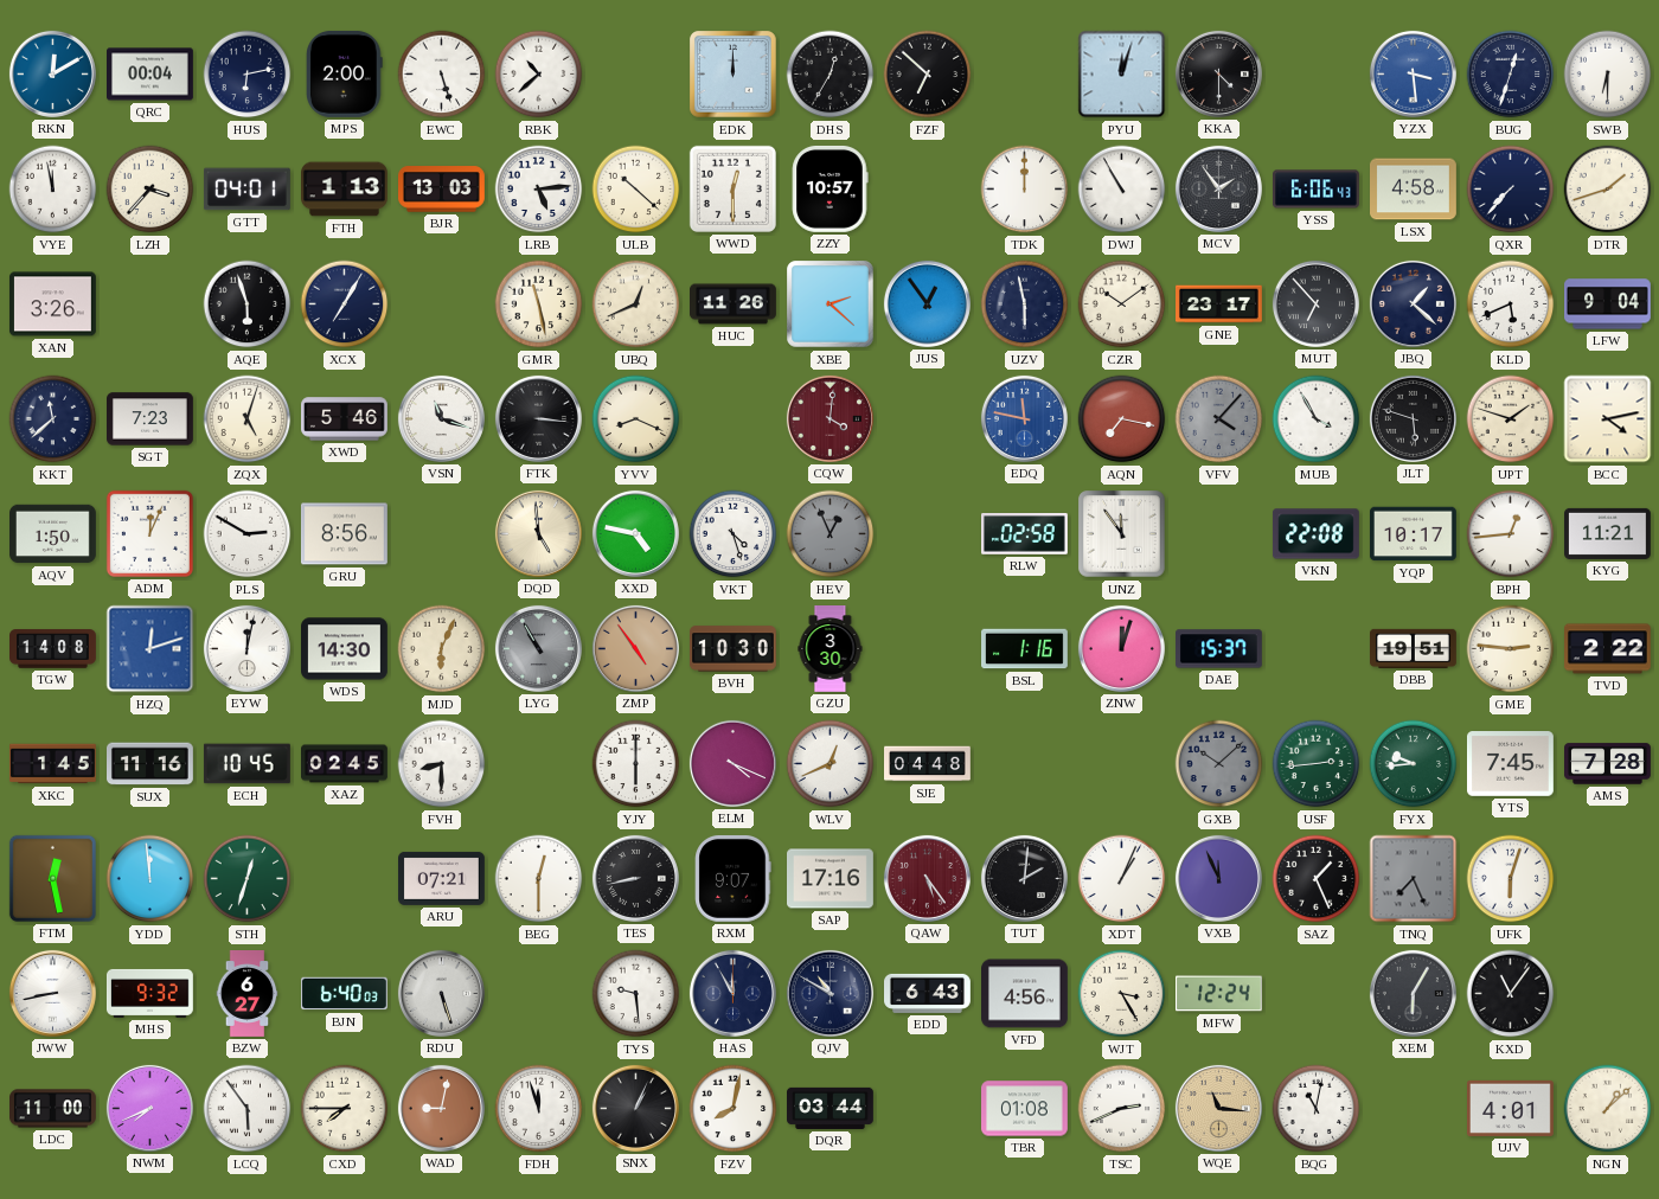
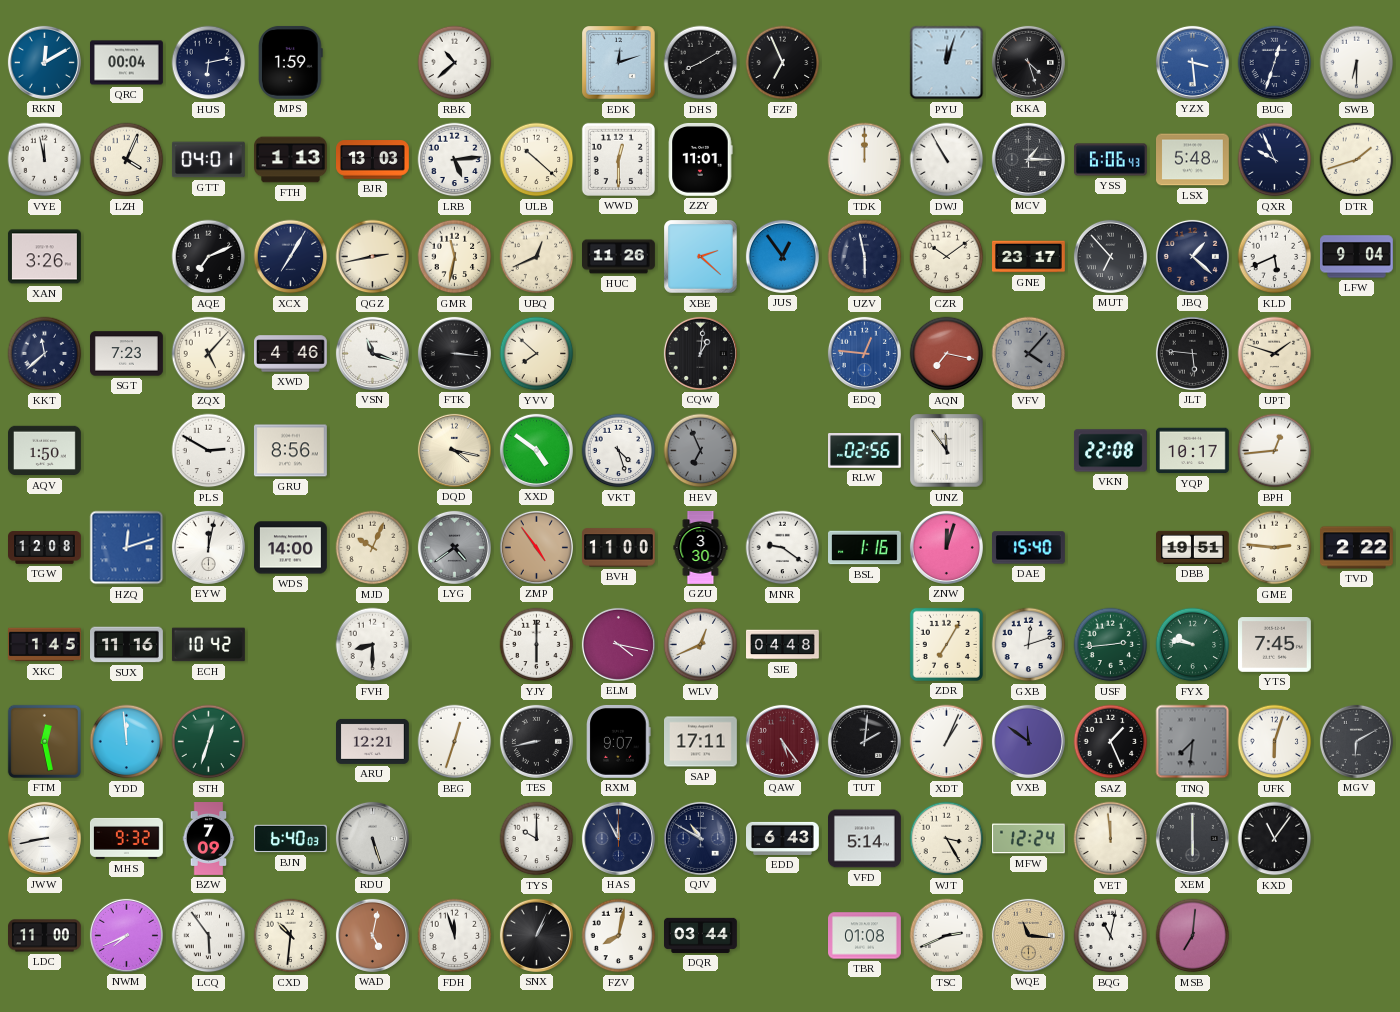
MPS: 2:00 -> 1:59
EWC: 5:27 -> none
EDK: 12:00 -> 12:12
DHS: 12:35 -> 8:10
FZF: 6:52 -> 6:56
KKA: 4:30 -> 4:27
LZH: 3:37 -> 4:04
ZZY: 10:57 -> 11:01
MCV: 1:54 -> 1:15
LSX: 4:58 -> 5:48
QXR: 7:37 -> 9:56
AQE: 5:57 -> 7:11
QGZ: none -> 2:43
GMR: 11:28 -> 11:32
ZQX: 5:03 -> 5:07
XWD: 5:46 -> 4:46
YVV: 8:19 -> 7:52
CQW: 4:01 -> 1:01
CQW dial: burgundy -> black
EDQ: 11:47 -> 12:46
MUB: 3:55 -> none
JLT: 5:48 -> 5:46
BCC: 4:13 -> none
ADM: 12:04 -> none
DQD: 4:59 -> 4:17
XXD: 4:47 -> 4:51
HEV: 12:56 -> 6:56
RLW: 02:58 -> 02:56
KYG: 11:21 -> none
TGW: 14:08 -> 12:08
WDS: 14:30 -> 14:00
MJD: 6:04 -> 10:04
LYG: 10:55 -> 4:39
BVH: 10:30 -> 11:00
MNR: none -> 9:21
DAE: 15:37 -> 15:40
ECH: 10:45 -> 10:42
XAZ: 02:45 -> none
ELM: 4:19 -> 4:17
ZDR: none -> 7:05
GXB: 10:08 -> 12:12
GXB dial: grey -> white
FYX: 9:44 -> 9:47
AMS: 7:28 -> none
ARU: 07:21 -> 12:21
BEG: 12:30 -> 12:33
SAP: 17:16 -> 17:11
VXB: 11:56 -> 11:51
TNQ: 7:26 -> 7:31
MGV: none -> 6:10
BZW: 6:27 -> 7:09
TYS: 9:29 -> 10:00
VFD: 4:56 -> 5:14
VET: none -> 11:59
XEM: 6:05 -> 6:00
CXD: 7:45 -> 10:31
WAD: 9:02 -> 5:02
MSB: none -> 7:01
UJV: 4:01 -> none
NGN: 1:08 -> none
